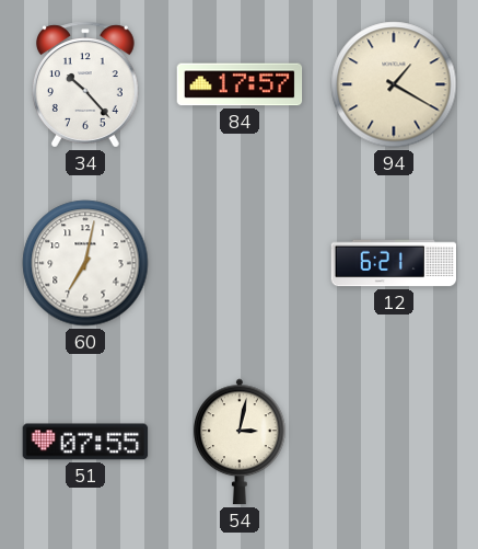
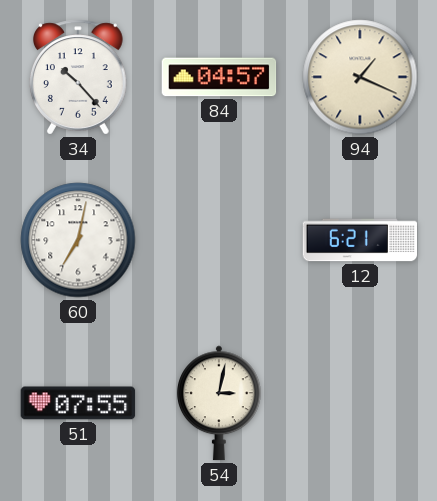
84: 17:57 -> 04:57
94: 1:20 -> 1:19
